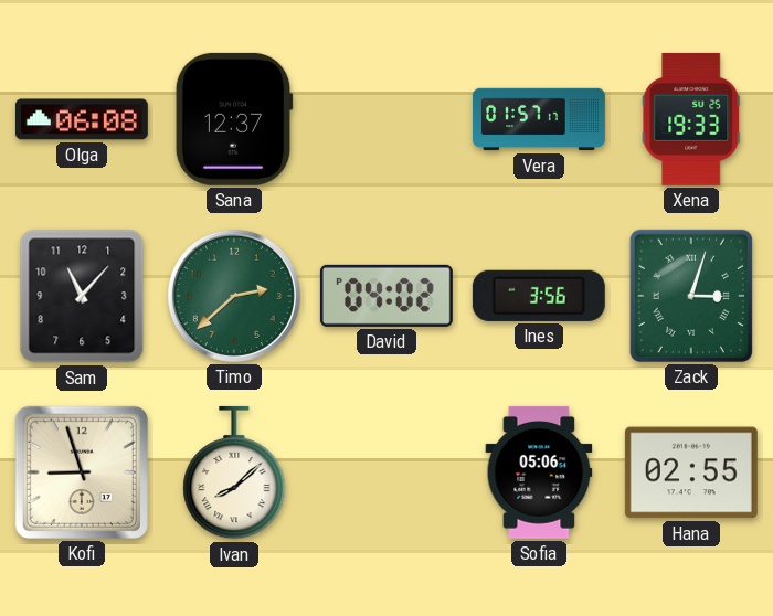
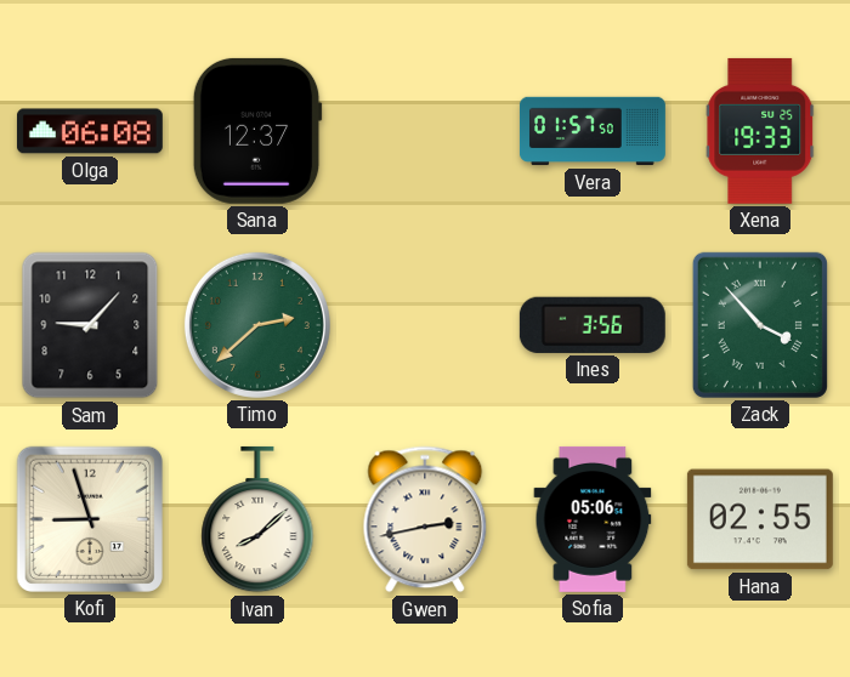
Vera: 01:57:17 -> 01:57:50
Sam: 11:07 -> 9:07
David: 04:02 -> none
Zack: 3:03 -> 3:53
Gwen: none -> 2:43
